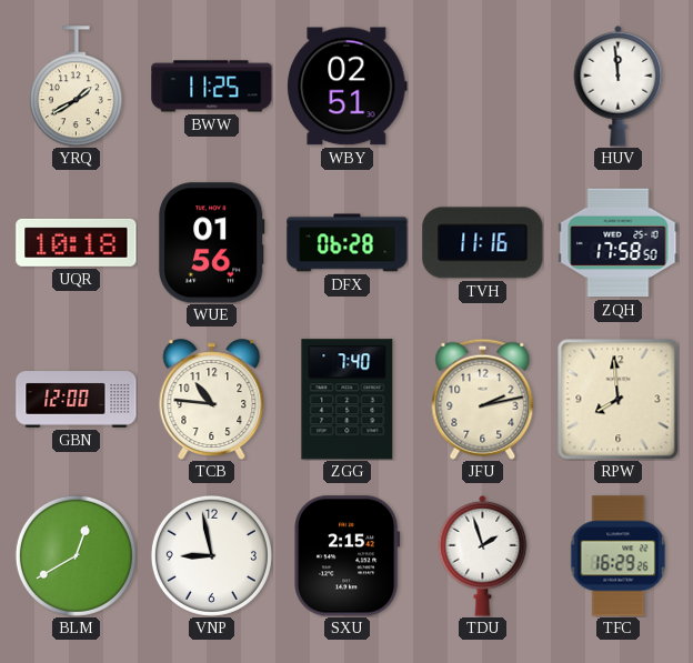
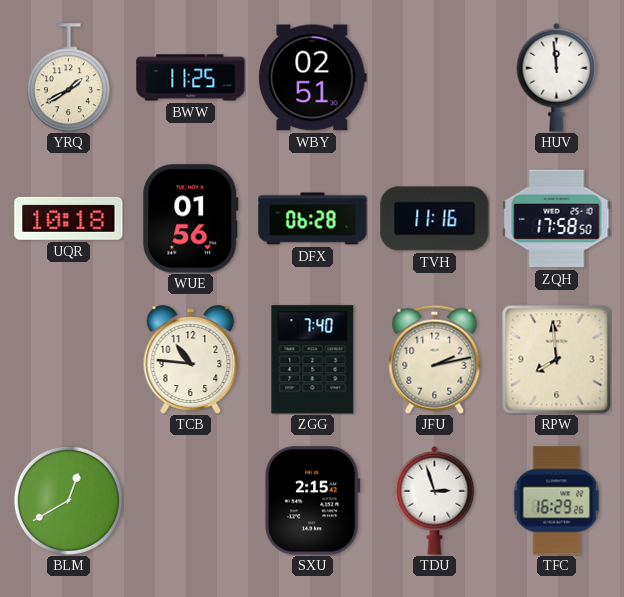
GBN: 12:00 -> none
VNP: 8:58 -> none
TDU: 1:57 -> 2:57
